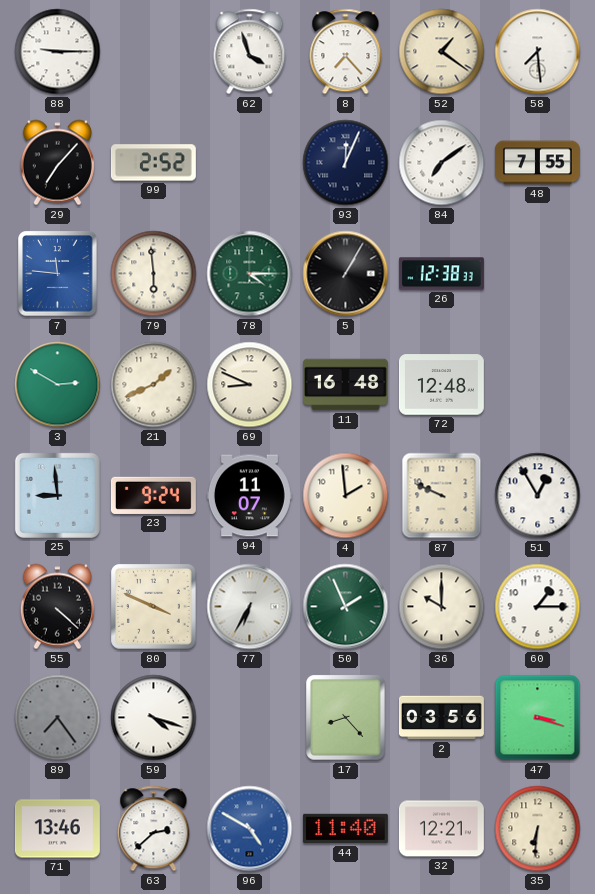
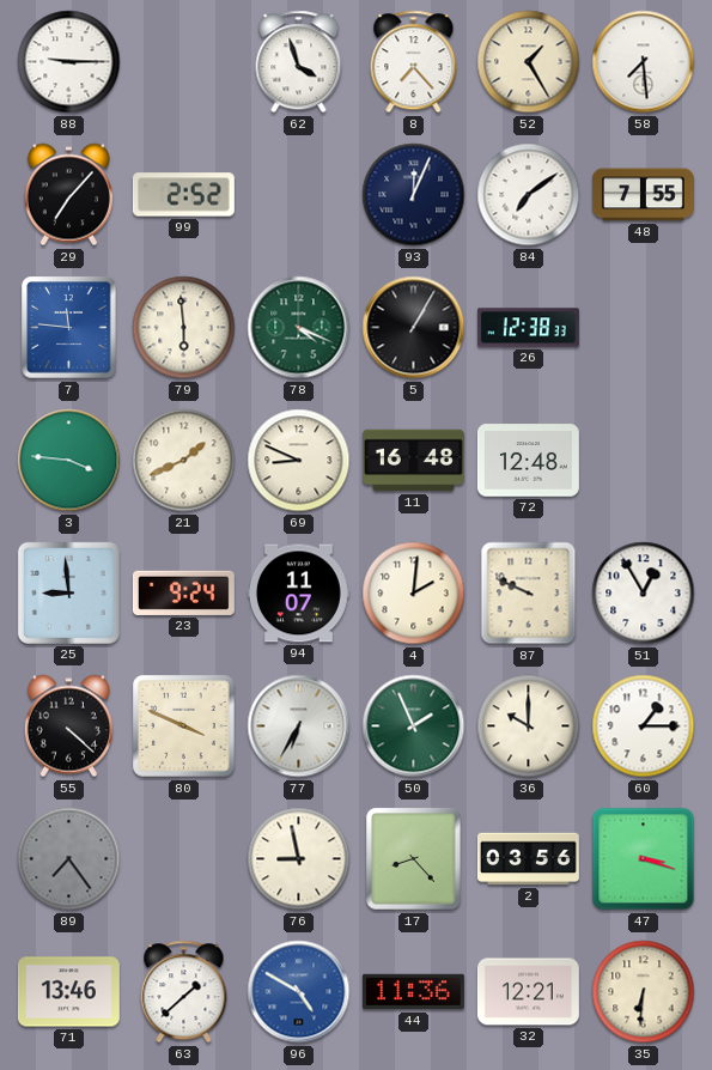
52: 1:21 -> 1:25
78: 4:15 -> 4:19
3: 2:50 -> 3:46
4: 1:59 -> 2:01
59: 4:18 -> none
76: none -> 8:58
63: 2:38 -> 1:38
44: 11:40 -> 11:36
